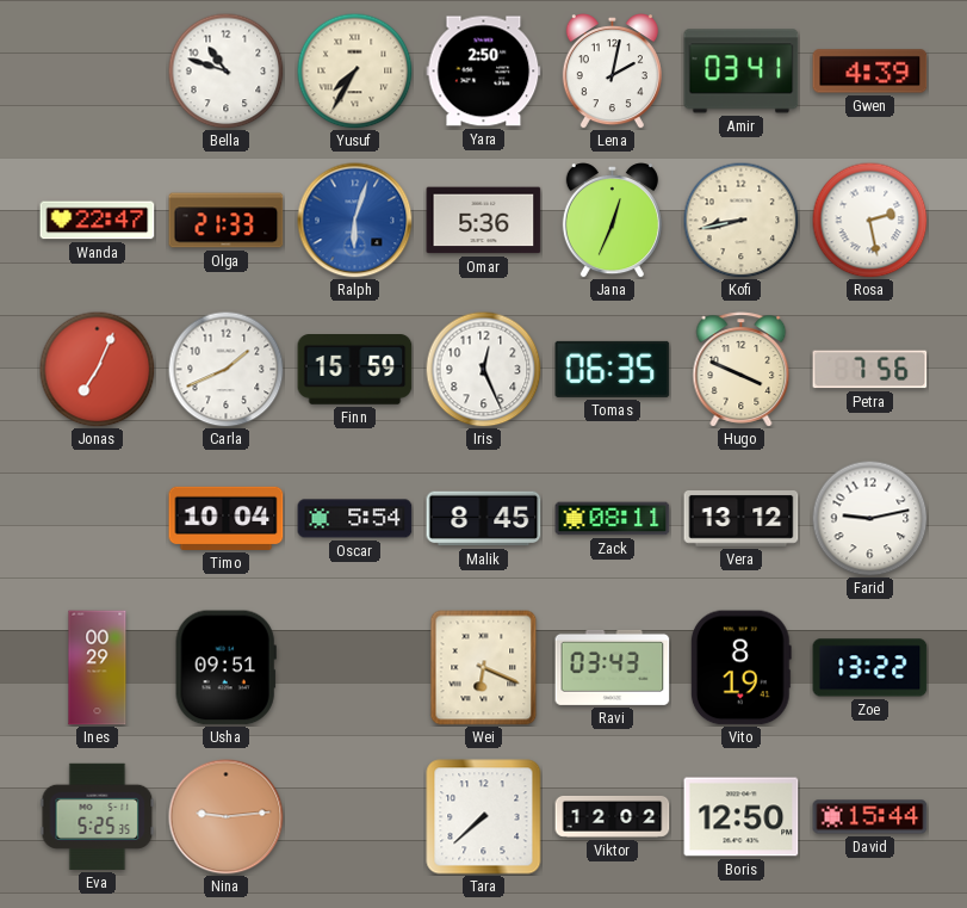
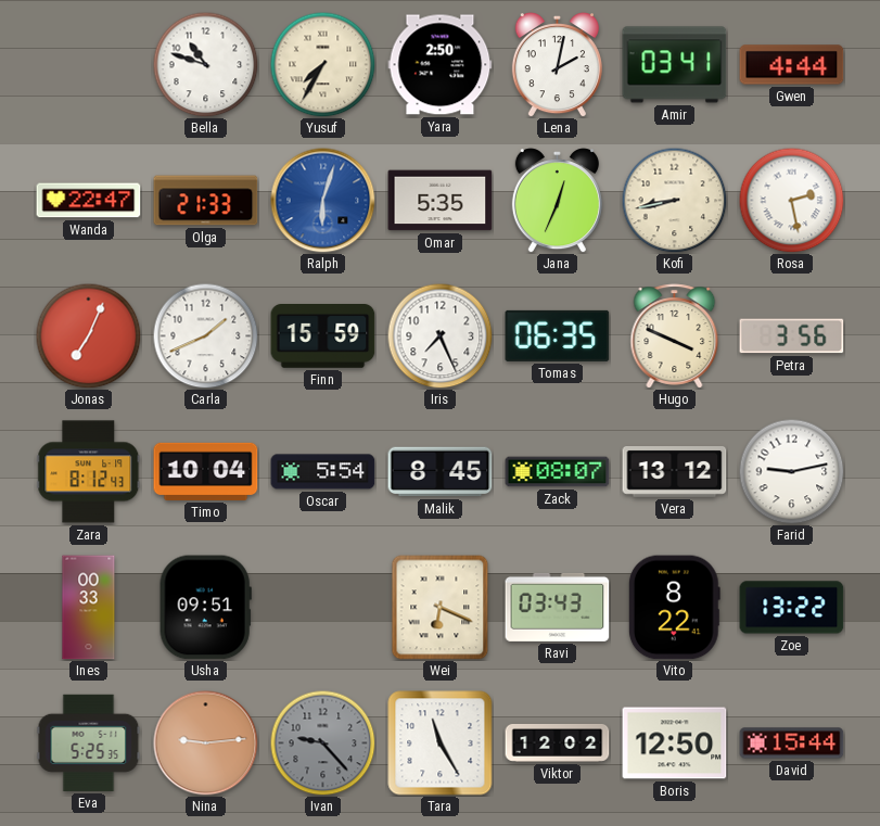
Gwen: 4:39 -> 4:44
Omar: 5:36 -> 5:35
Iris: 12:26 -> 7:26
Petra: 7:56 -> 3:56
Zara: none -> 8:12
Zack: 08:11 -> 08:07
Ines: 00:29 -> 00:33
Vito: 8:19 -> 8:22
Ivan: none -> 9:23
Tara: 7:38 -> 11:25
